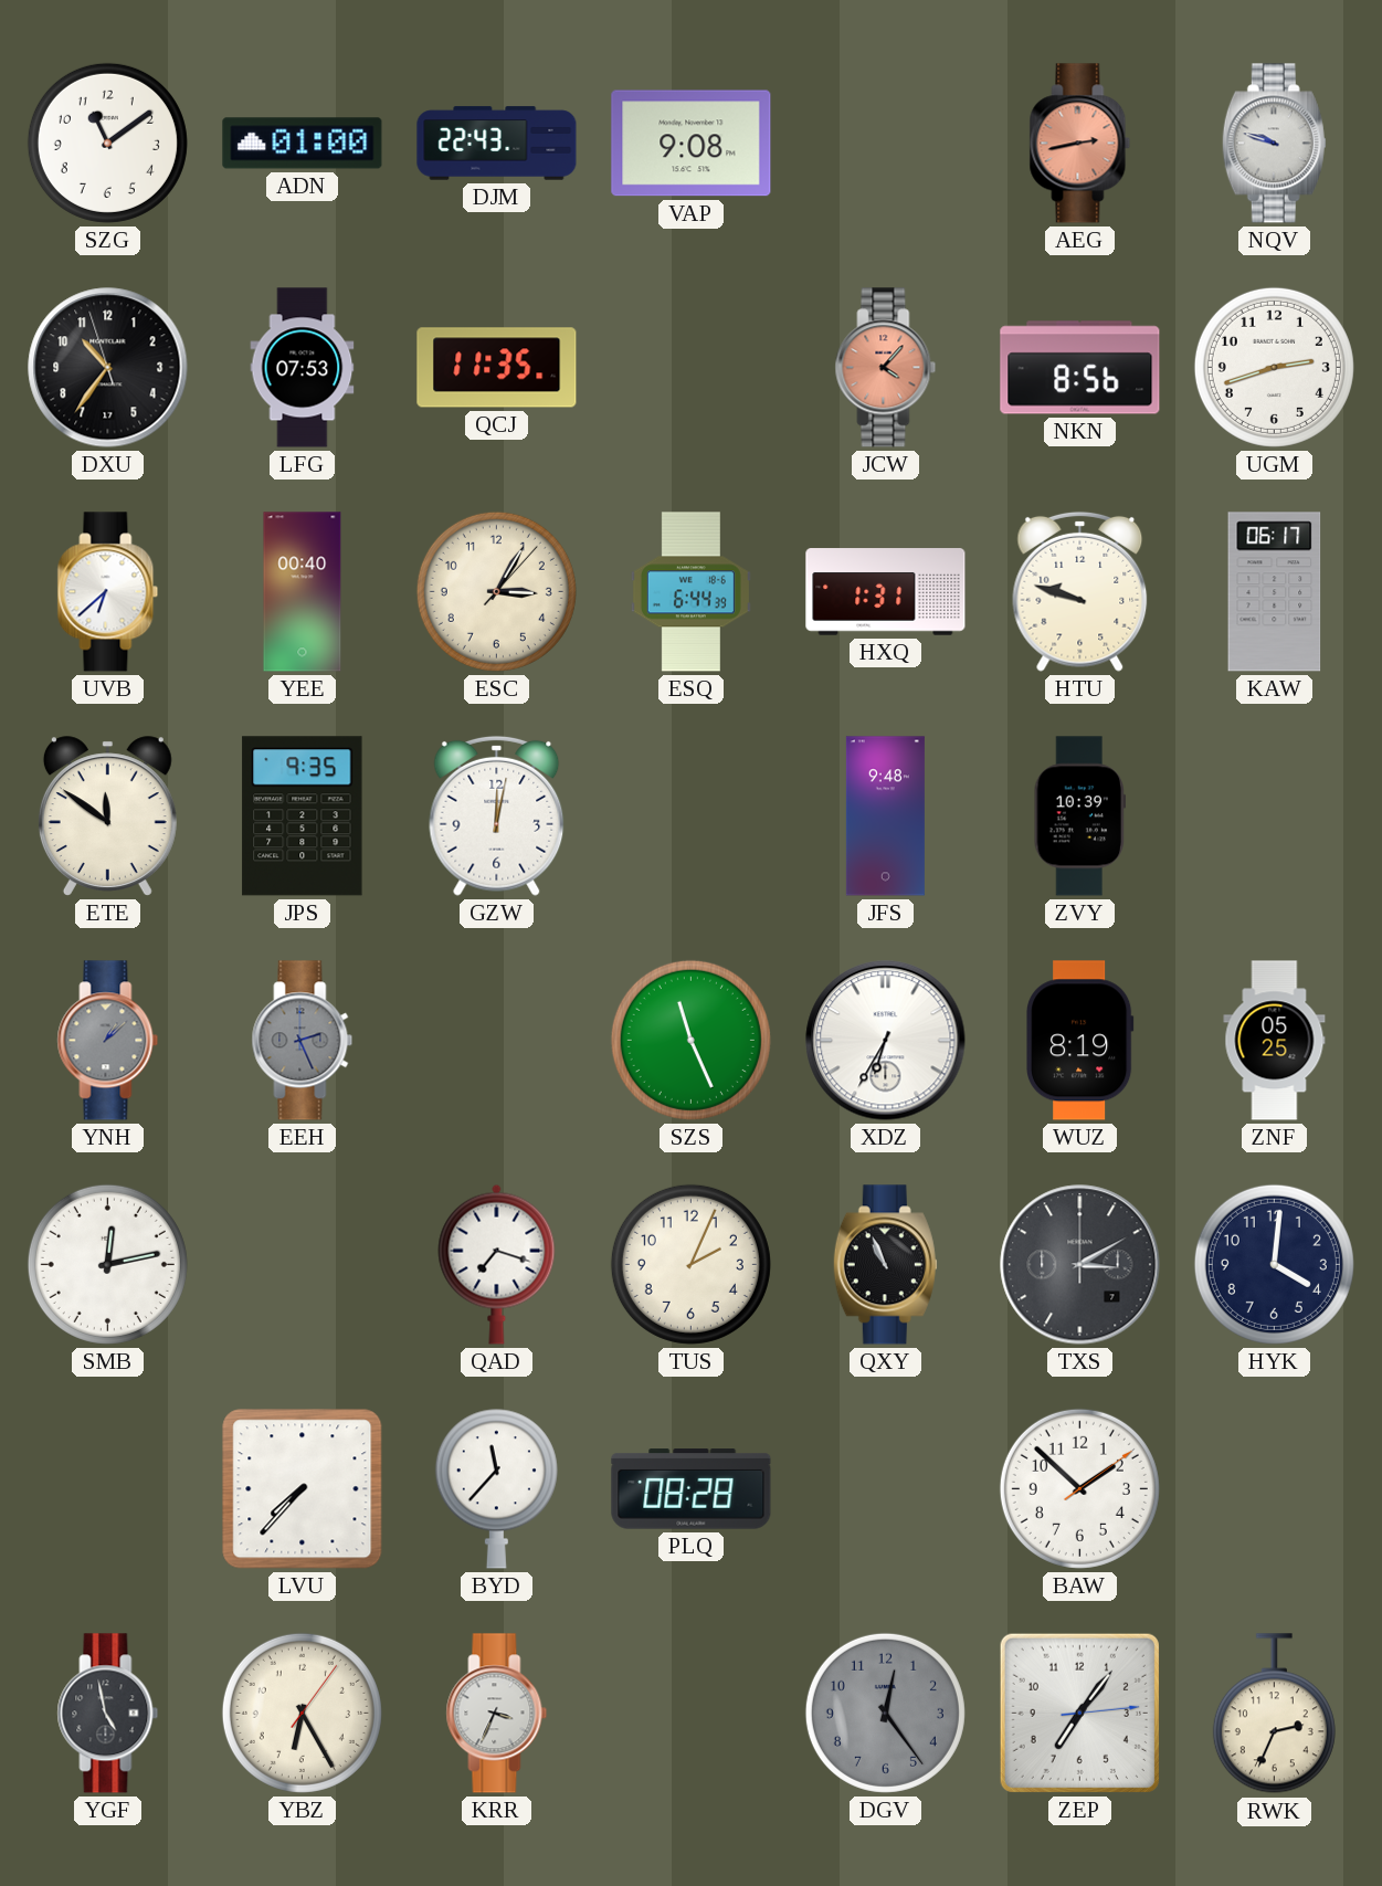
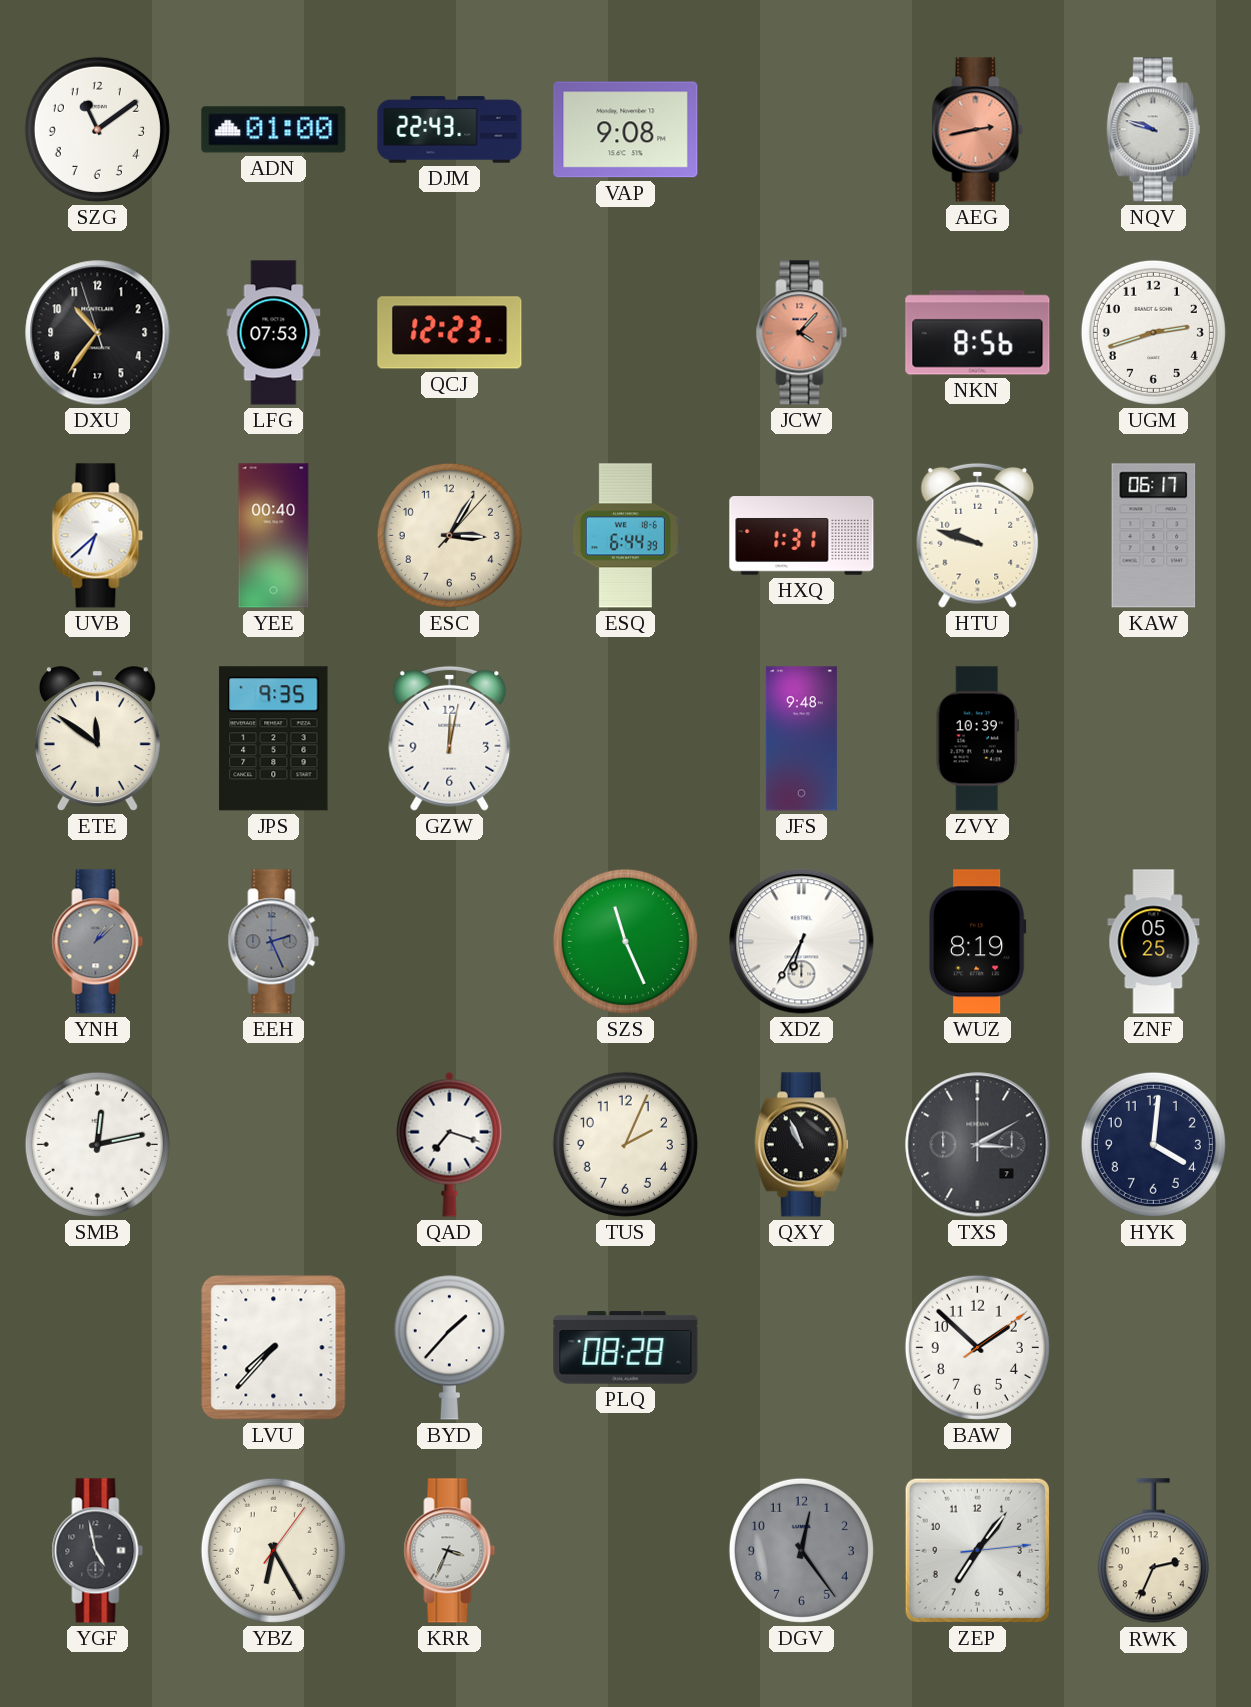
QCJ: 11:35 -> 12:23
BYD: 11:37 -> 1:37
